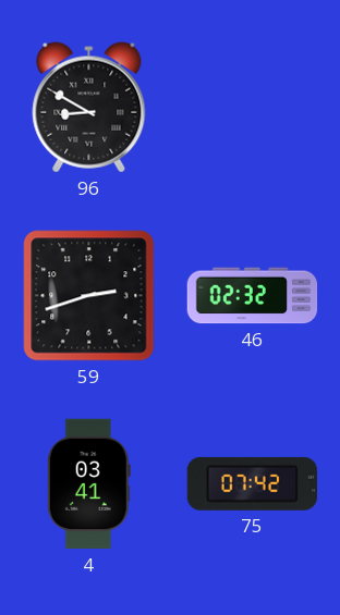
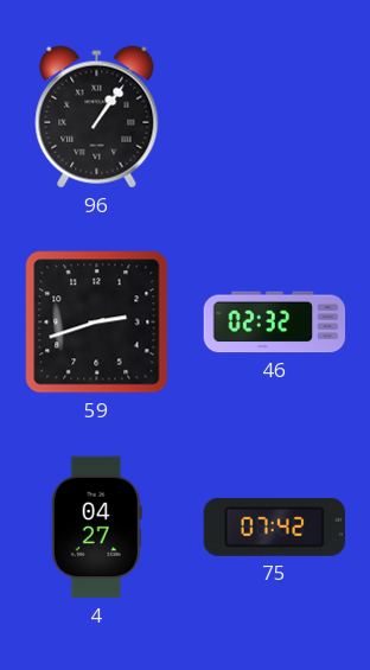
96: 8:50 -> 1:06
4: 03:41 -> 04:27
